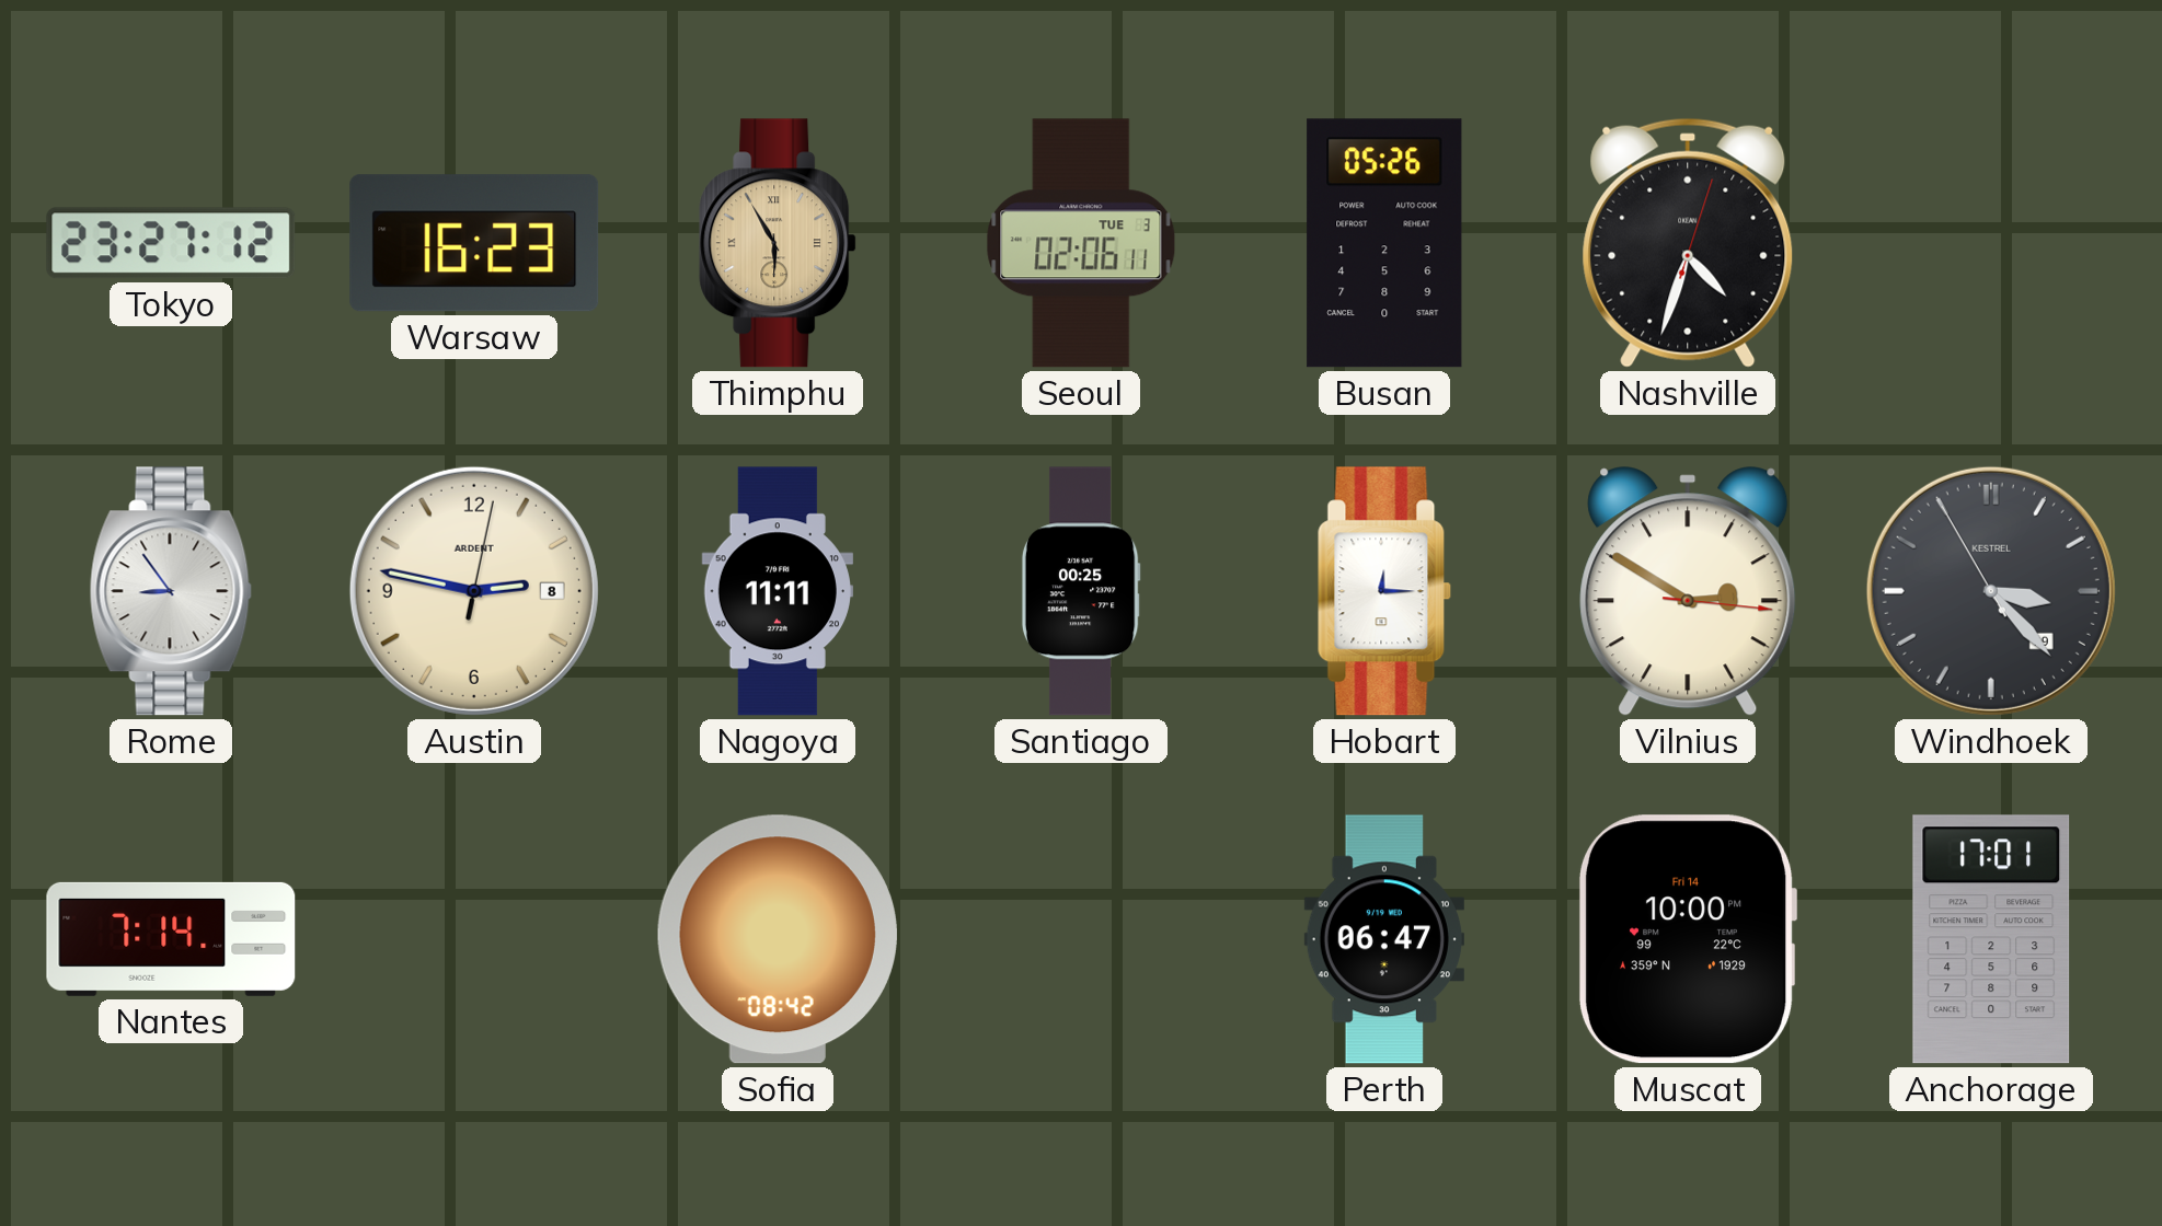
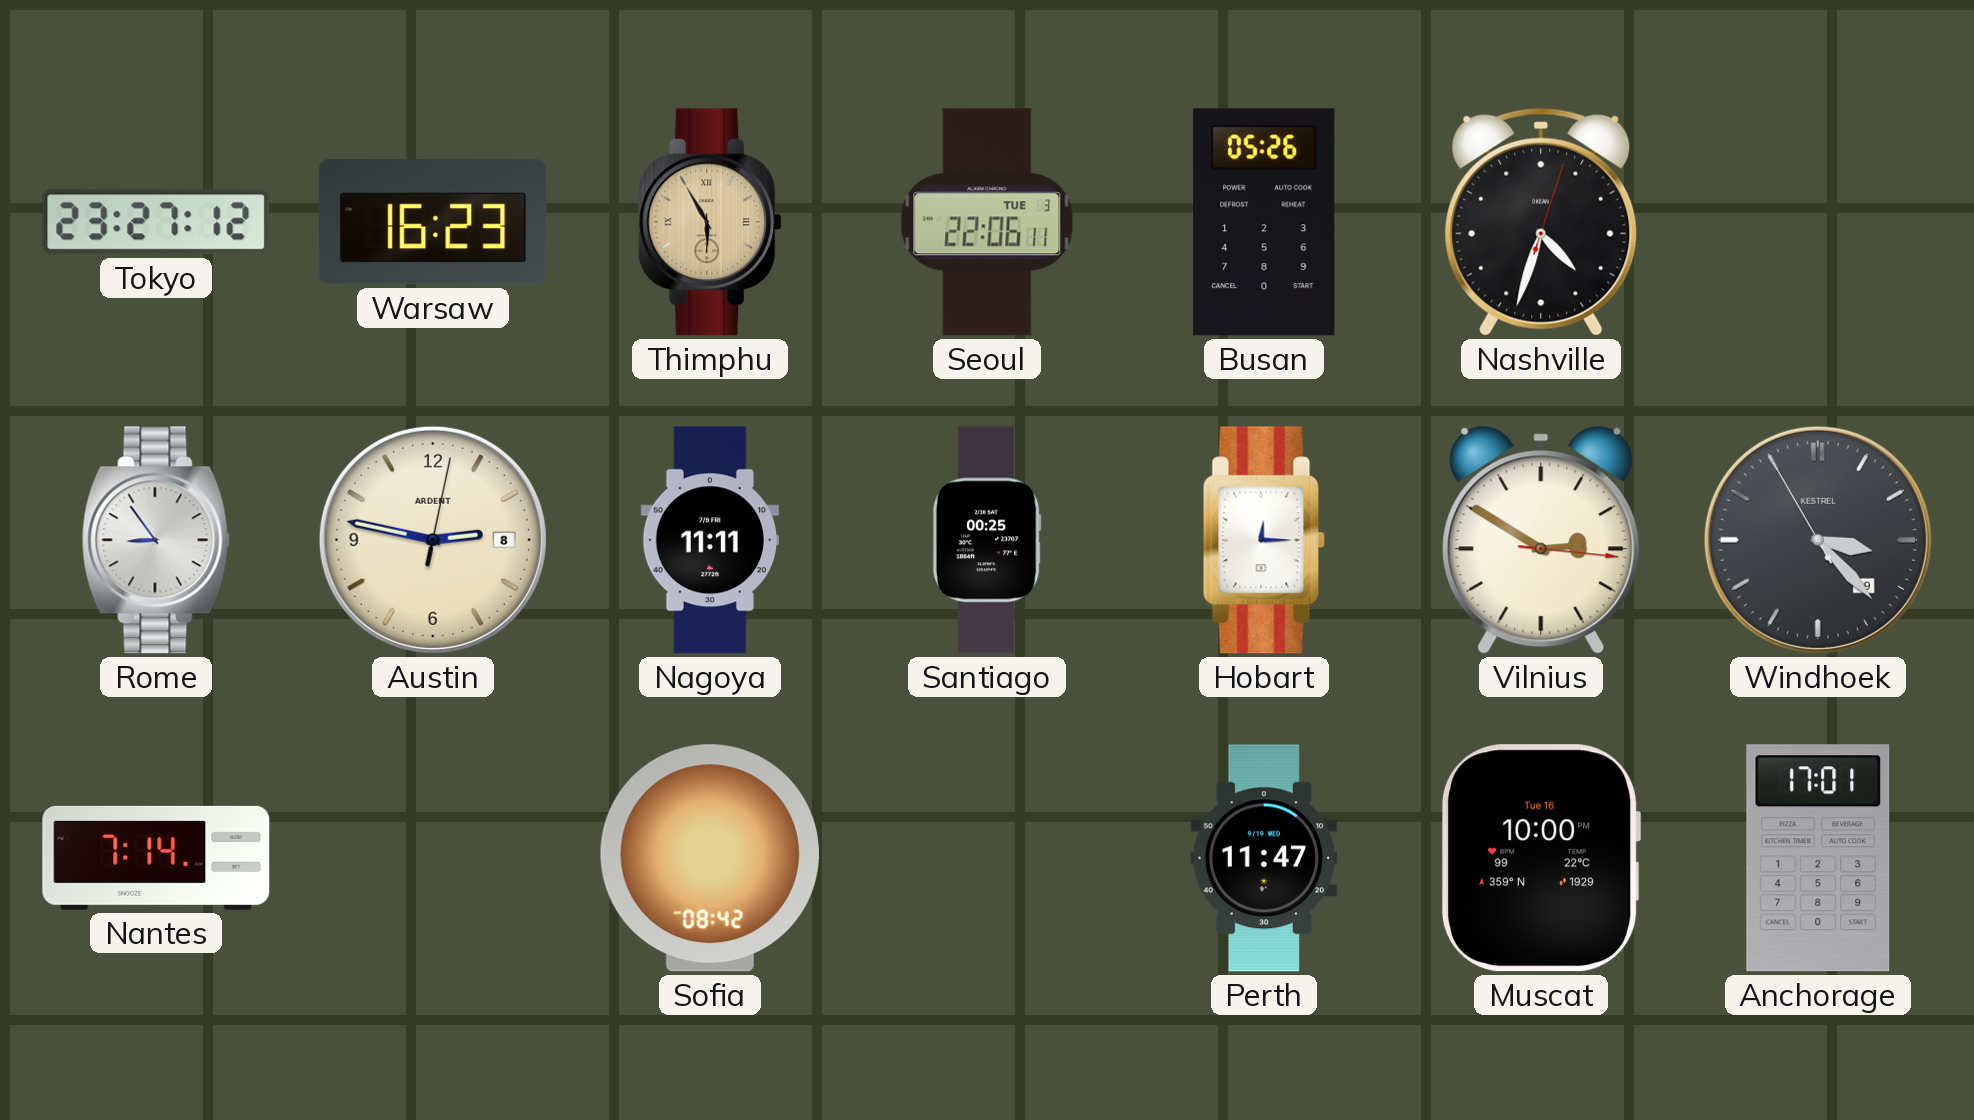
Seoul: 02:06 -> 22:06
Perth: 06:47 -> 11:47
Muscat date: Fri 14 -> Tue 16
